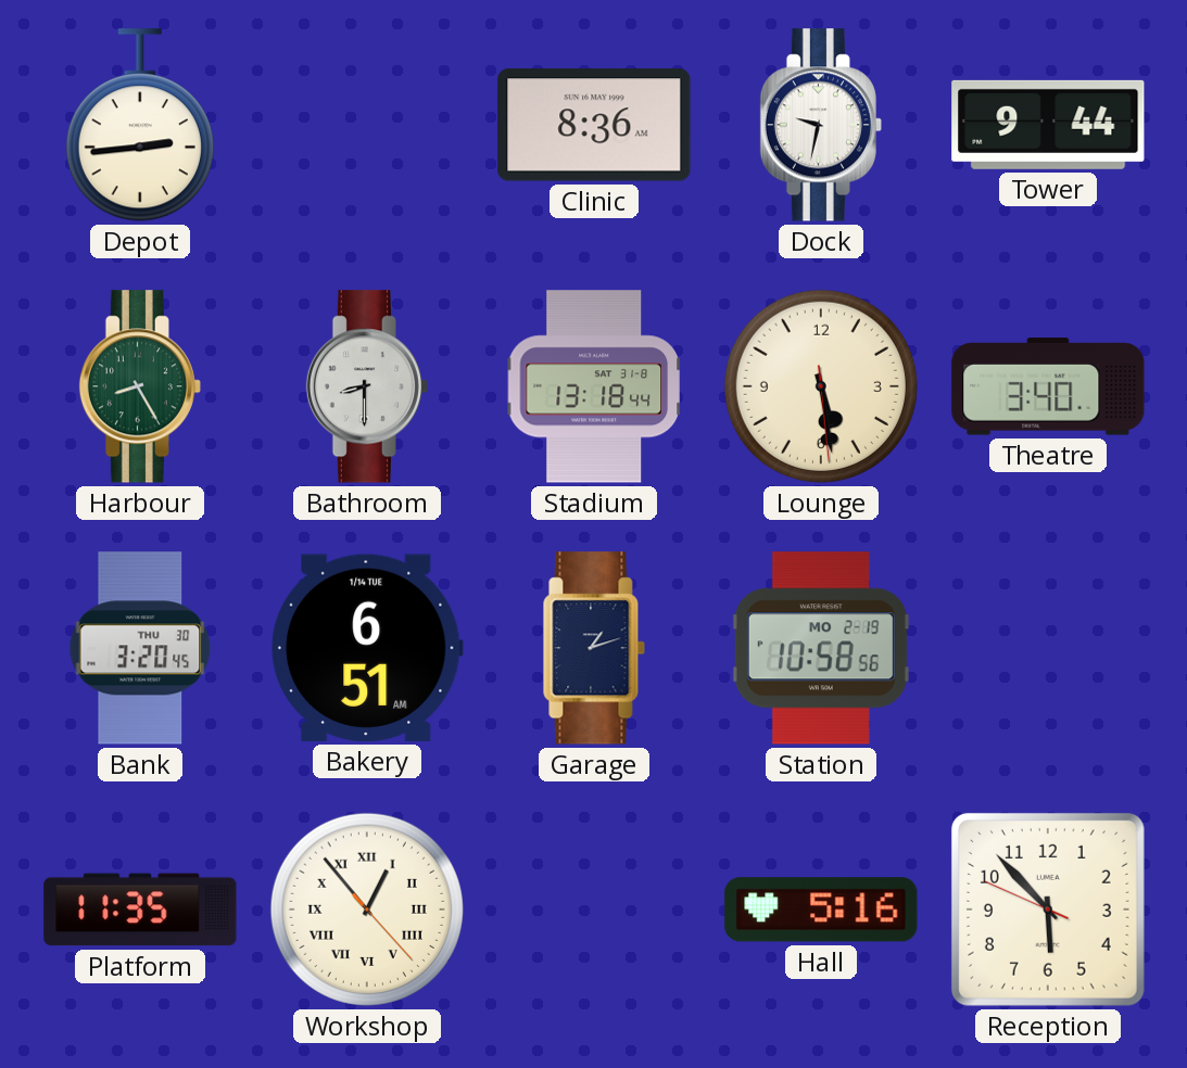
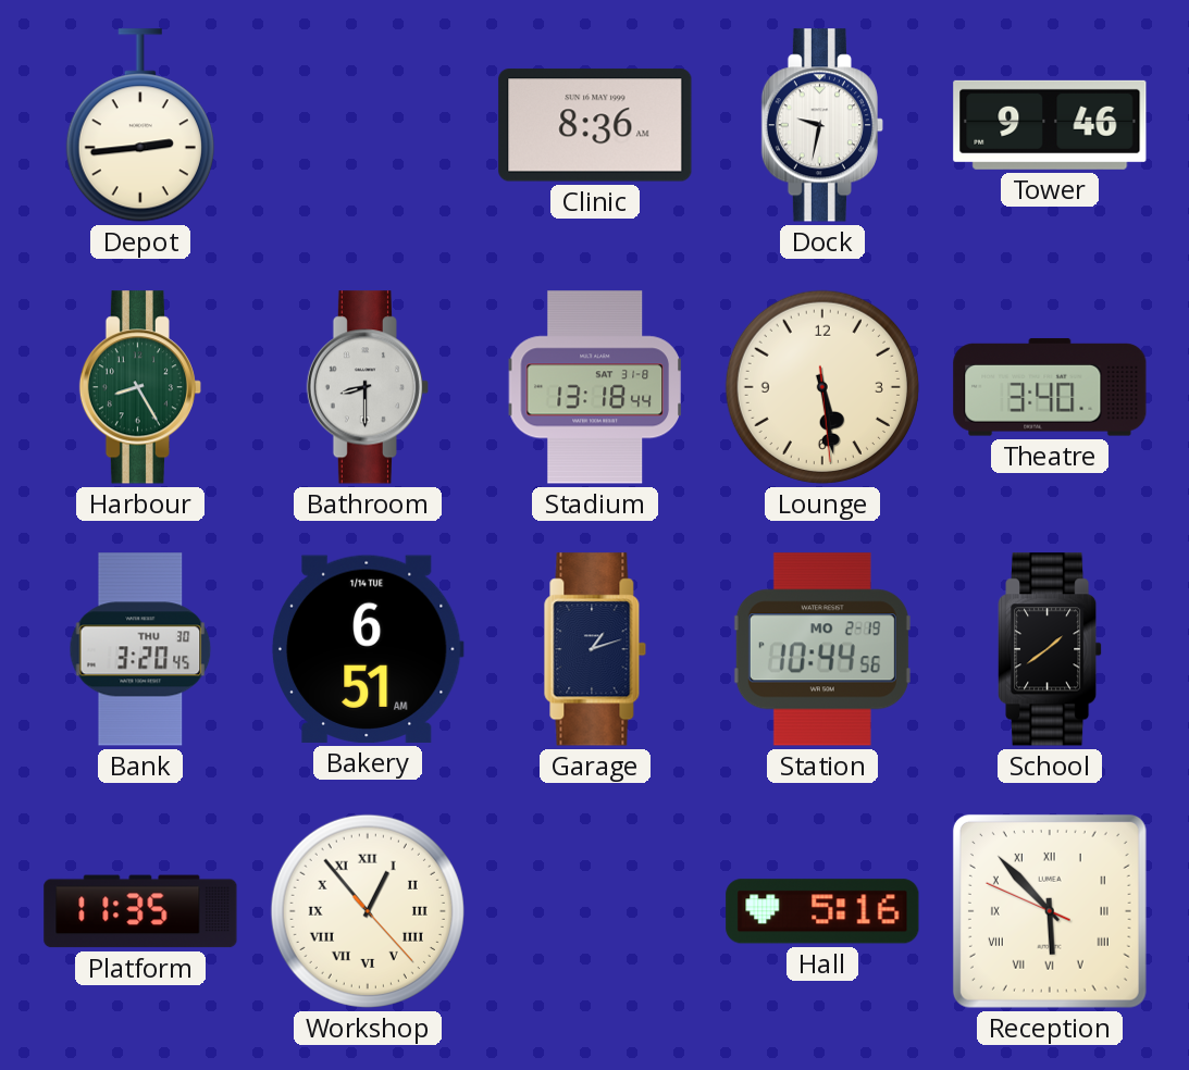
Tower: 9:44 -> 9:46
Station: 10:58 -> 10:44
School: none -> 1:39
Reception numerals: Arabic -> Roman
